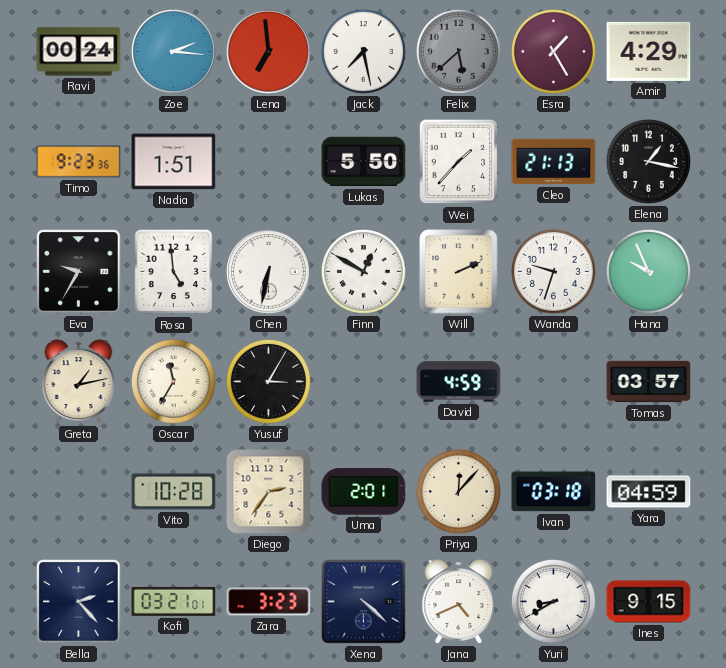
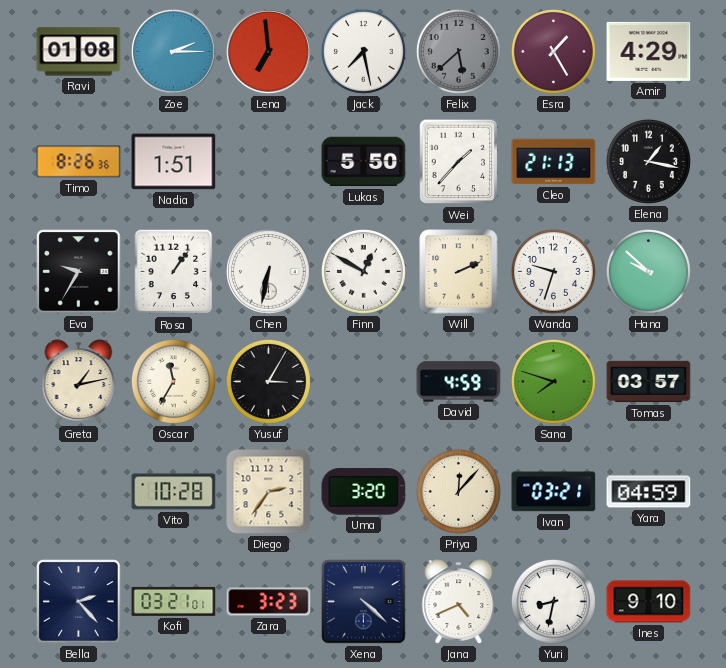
Ravi: 00:24 -> 01:08
Zoe: 2:16 -> 2:15
Timo: 9:23 -> 8:26
Rosa: 4:59 -> 1:06
Hana: 9:56 -> 9:52
Sana: none -> 7:48
Uma: 2:01 -> 3:20
Ivan: 03:18 -> 03:21
Yuri: 8:40 -> 8:32
Ines: 9:15 -> 9:10
